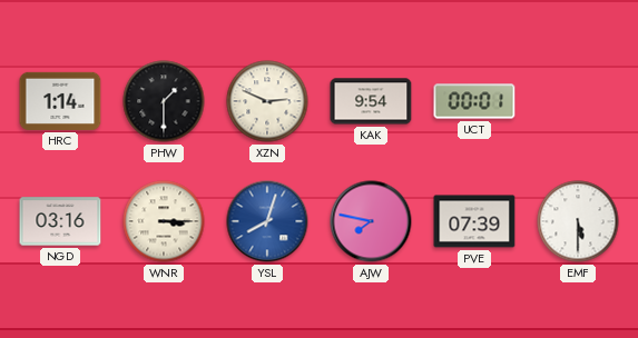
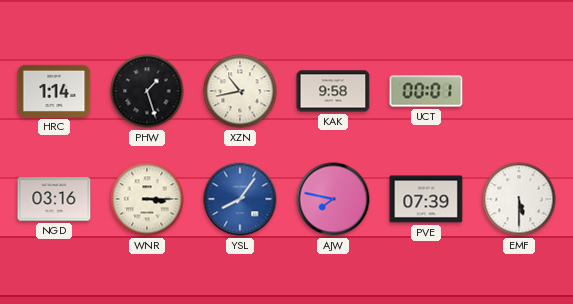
PHW: 1:30 -> 1:27
XZN: 2:49 -> 10:43
KAK: 9:54 -> 9:58
YSL: 8:03 -> 8:06
